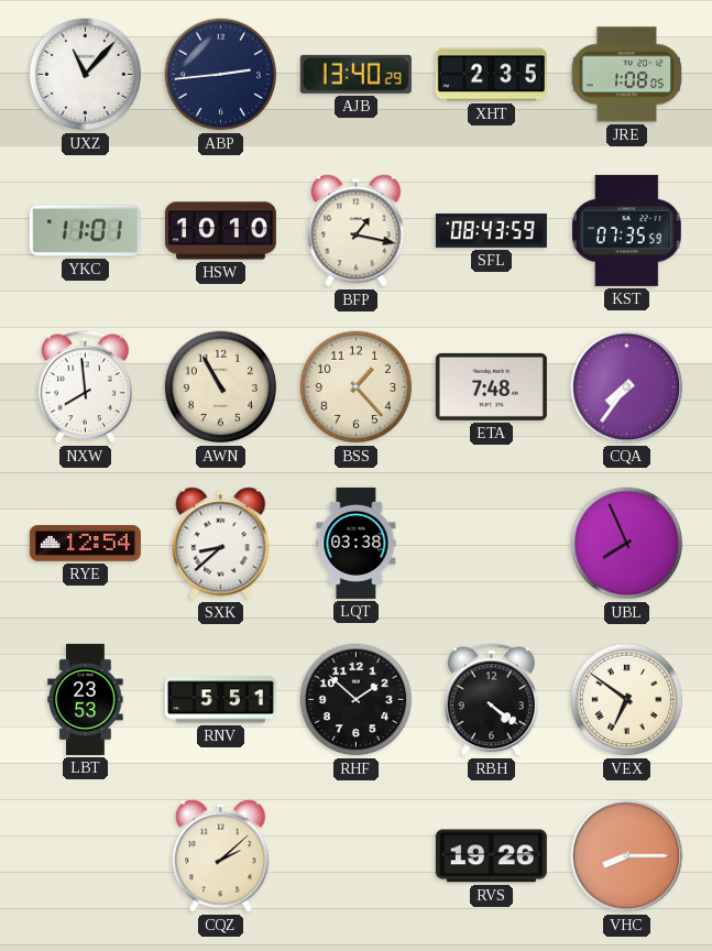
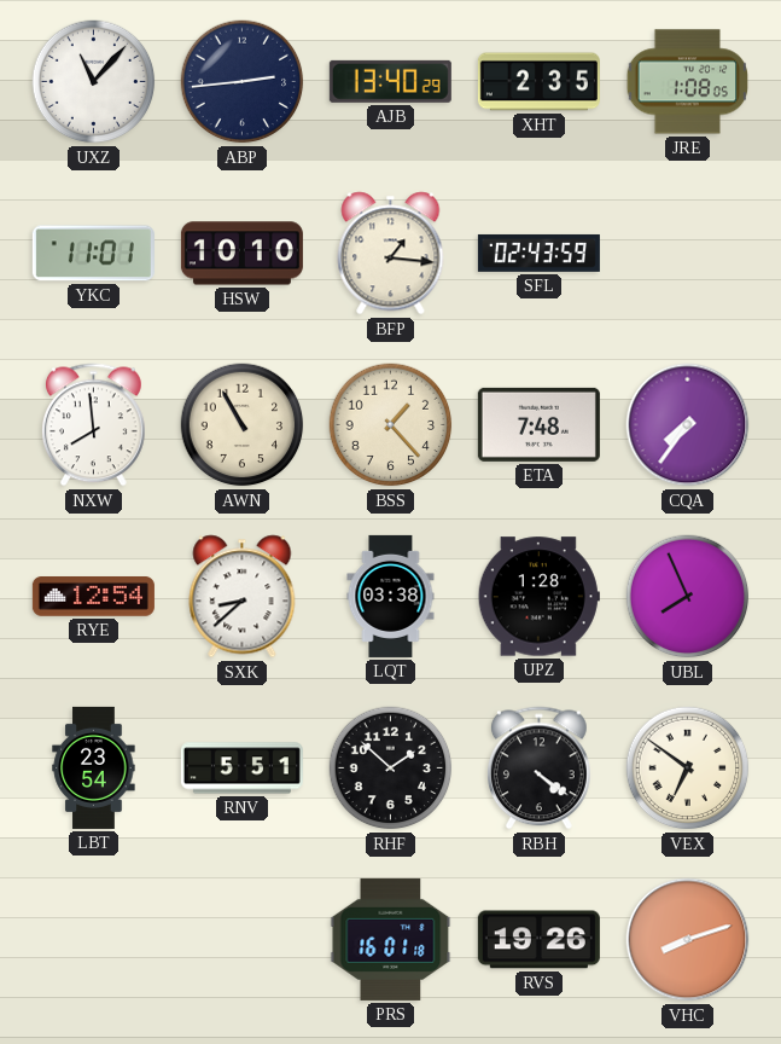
BFP: 1:17 -> 1:16
SFL: 08:43 -> 02:43
KST: 07:35 -> none
UPZ: none -> 1:28
LBT: 23:53 -> 23:54
CQZ: 2:08 -> none
PRS: none -> 16:01
VHC: 8:15 -> 8:12
